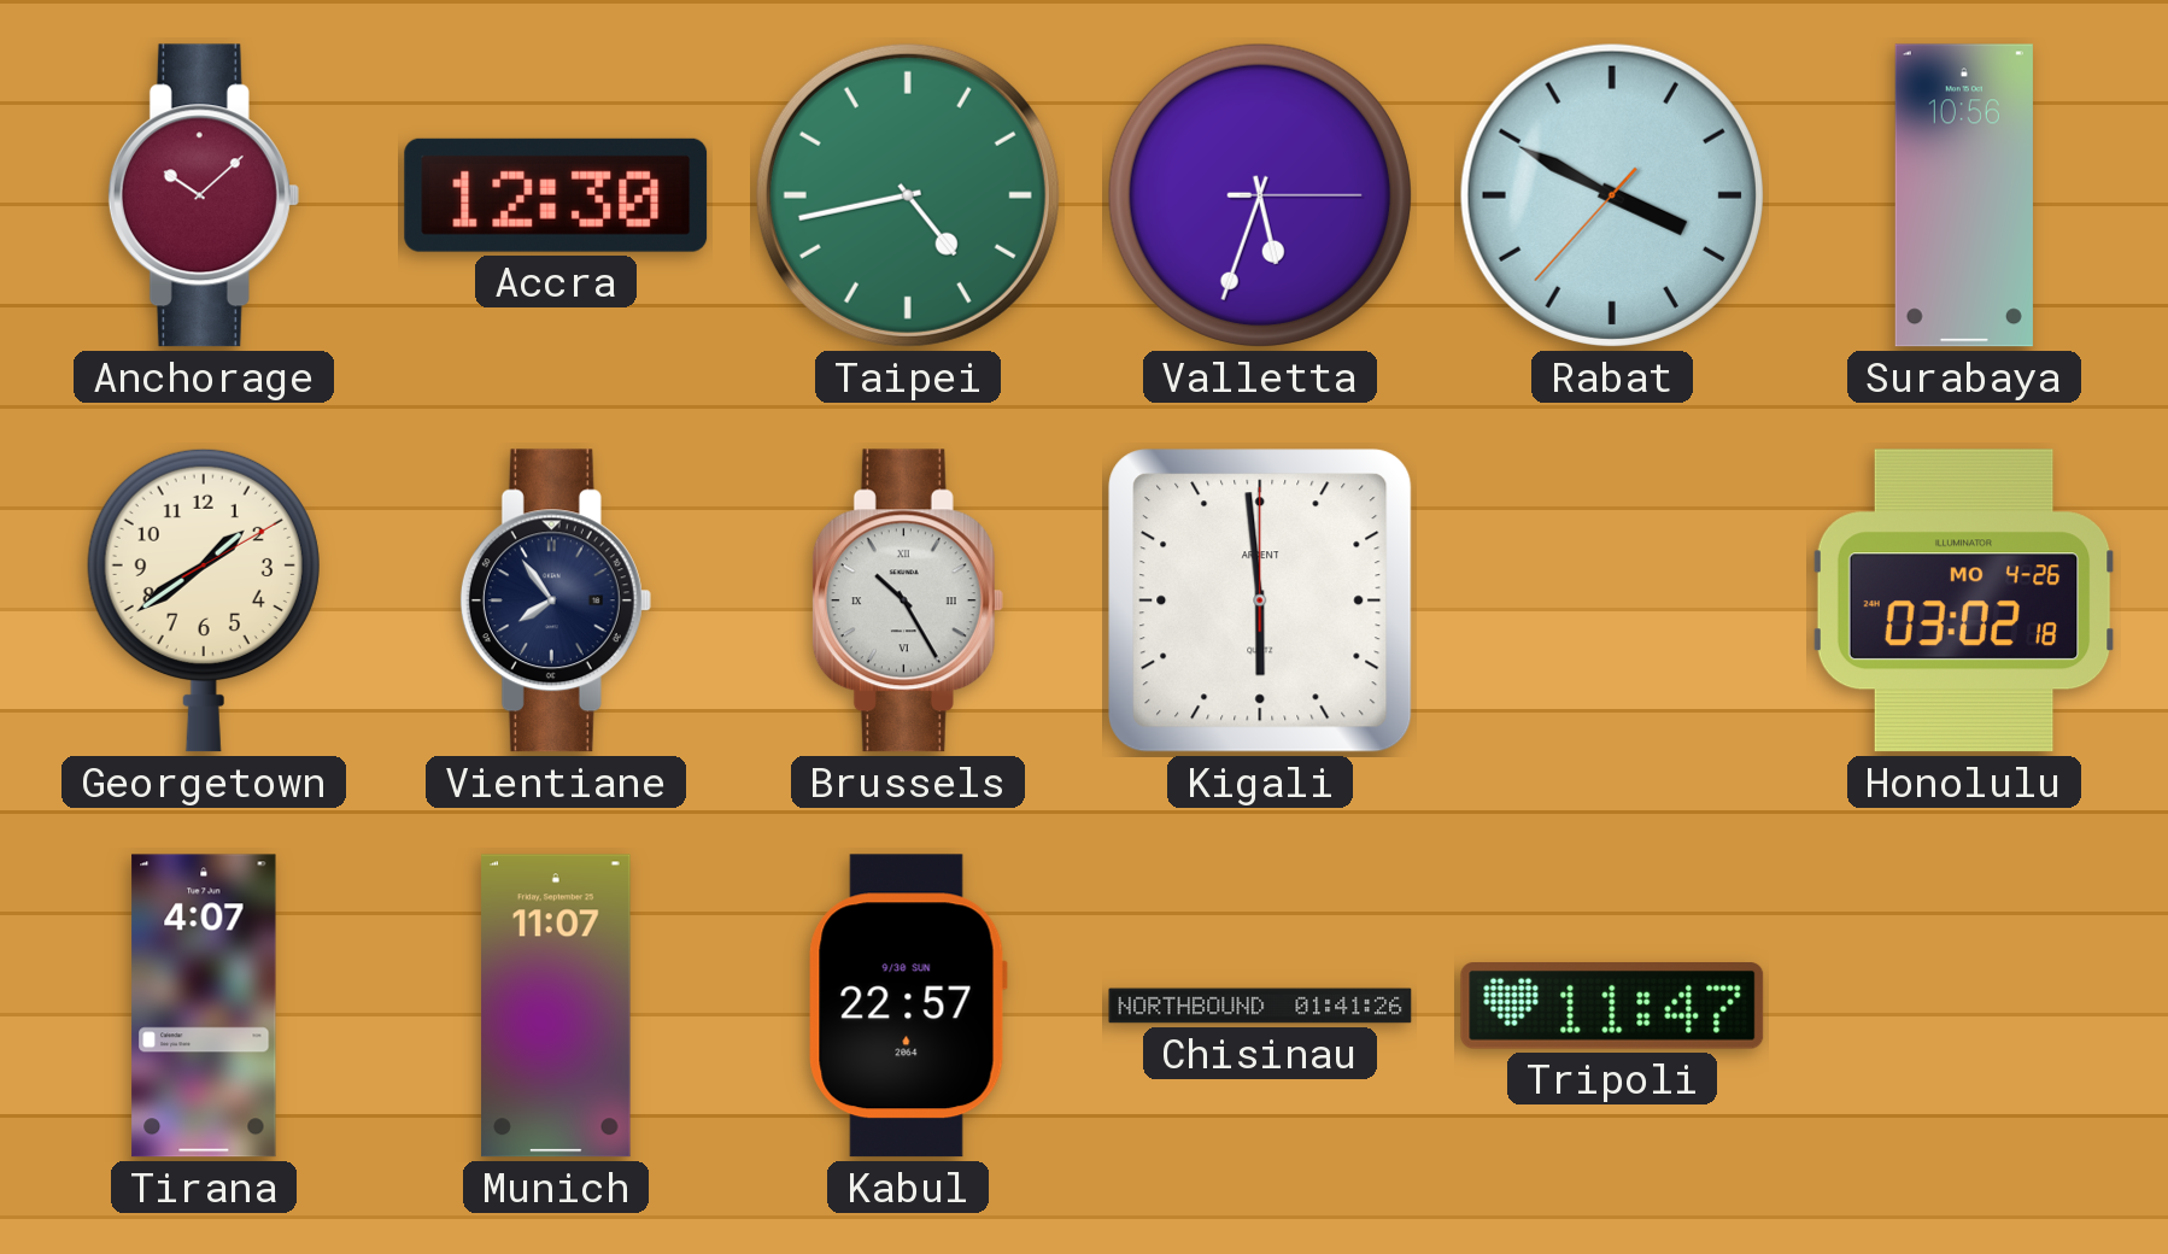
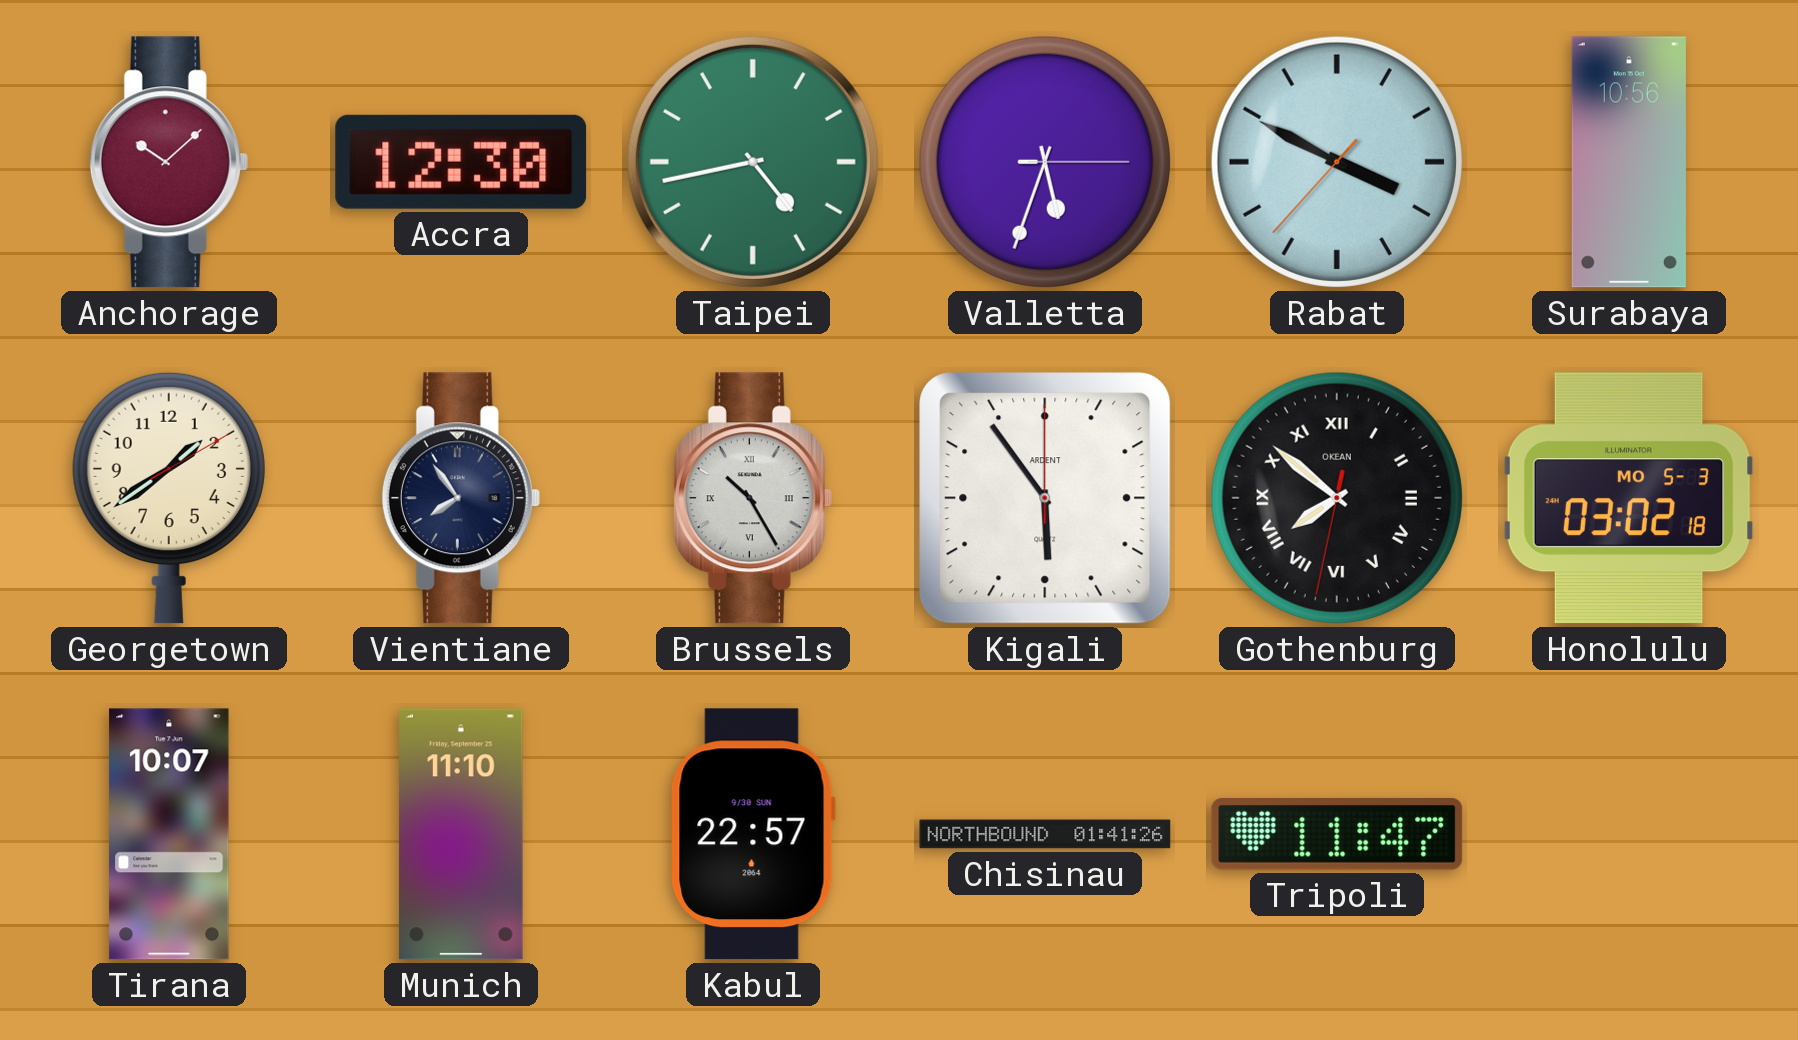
Kigali: 5:59 -> 5:54
Gothenburg: none -> 7:51
Honolulu date: MO 4-26 -> MO 5-3
Tirana: 4:07 -> 10:07
Munich: 11:07 -> 11:10
